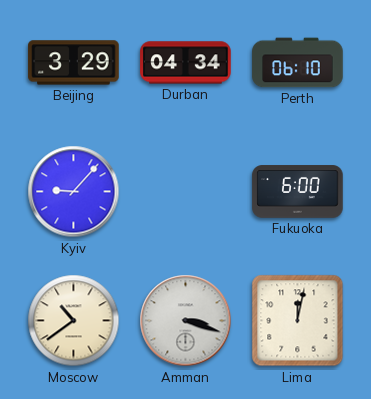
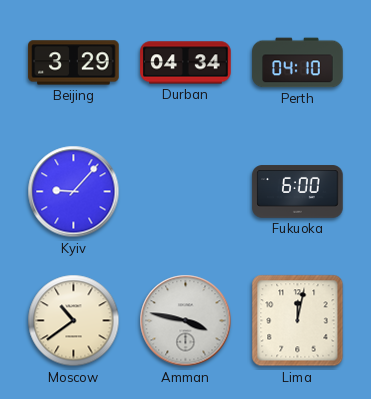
Perth: 06:10 -> 04:10
Amman: 3:18 -> 3:47
